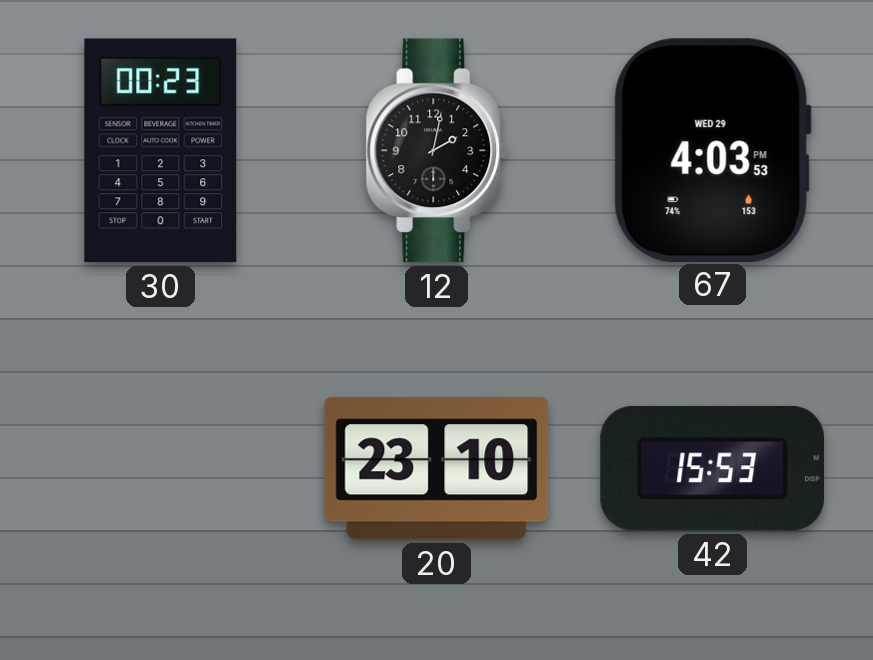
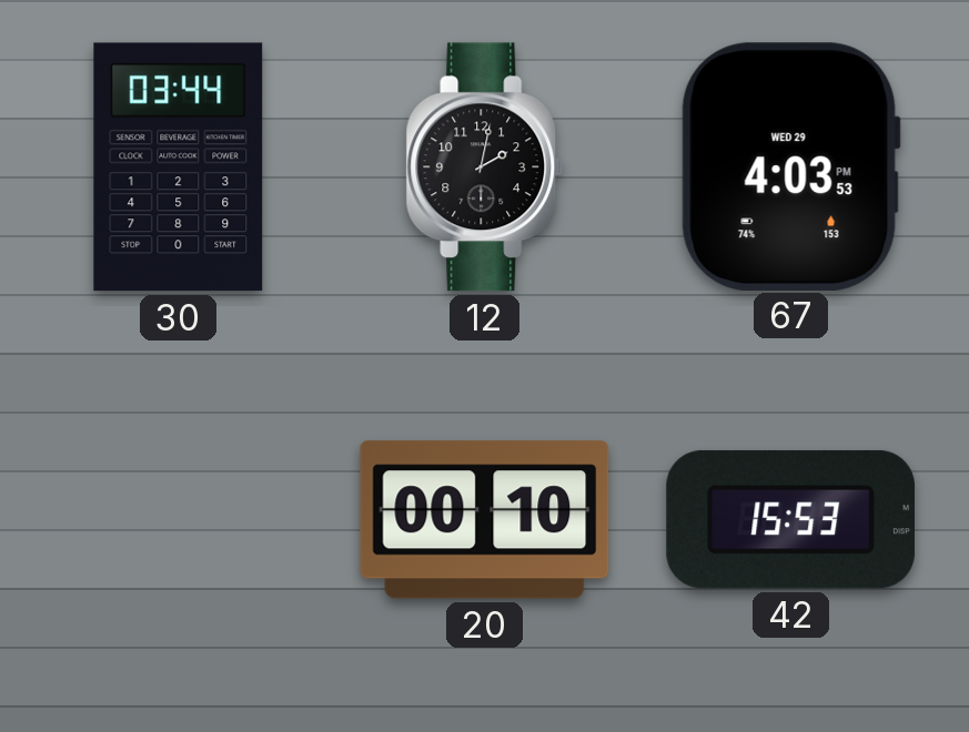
30: 00:23 -> 03:44
20: 23:10 -> 00:10
